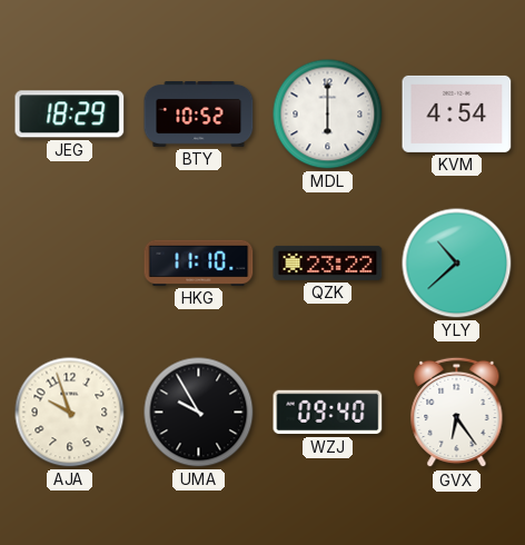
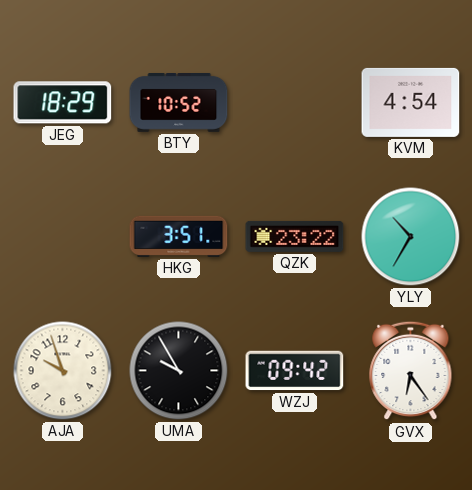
MDL: 6:00 -> none
HKG: 11:10 -> 3:51
YLY: 10:38 -> 10:35
WZJ: 09:40 -> 09:42
